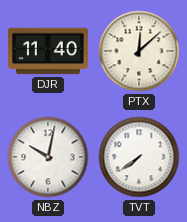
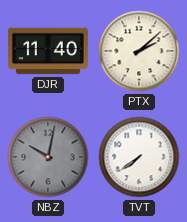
PTX: 12:08 -> 2:08
NBZ dial: white -> grey
